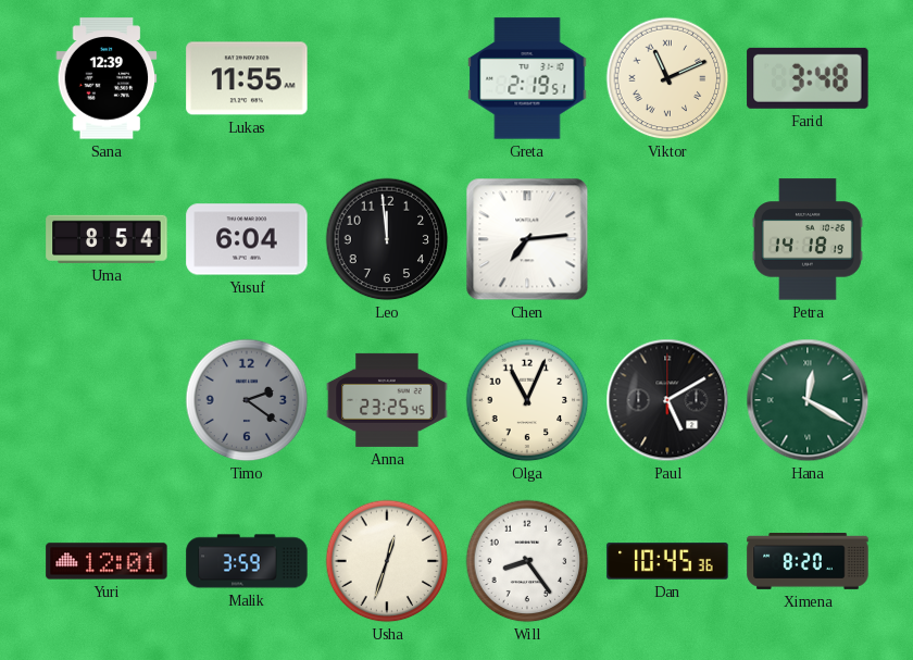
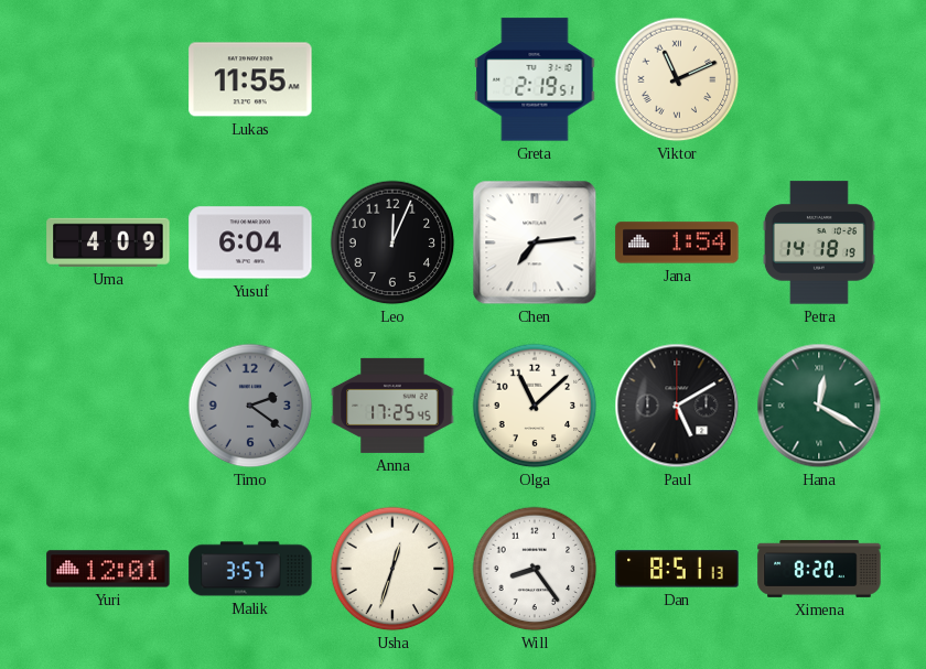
Sana: 12:39 -> none
Farid: 3:48 -> none
Uma: 8:54 -> 4:09
Leo: 11:59 -> 12:04
Jana: none -> 1:54
Anna: 23:25 -> 17:25
Olga: 11:04 -> 11:08
Malik: 3:59 -> 3:57
Dan: 10:45 -> 8:51
